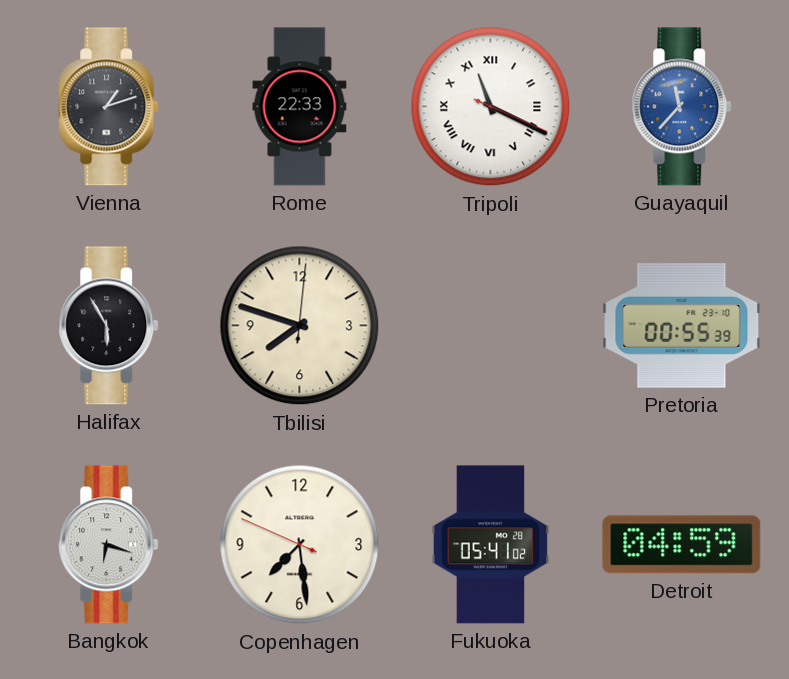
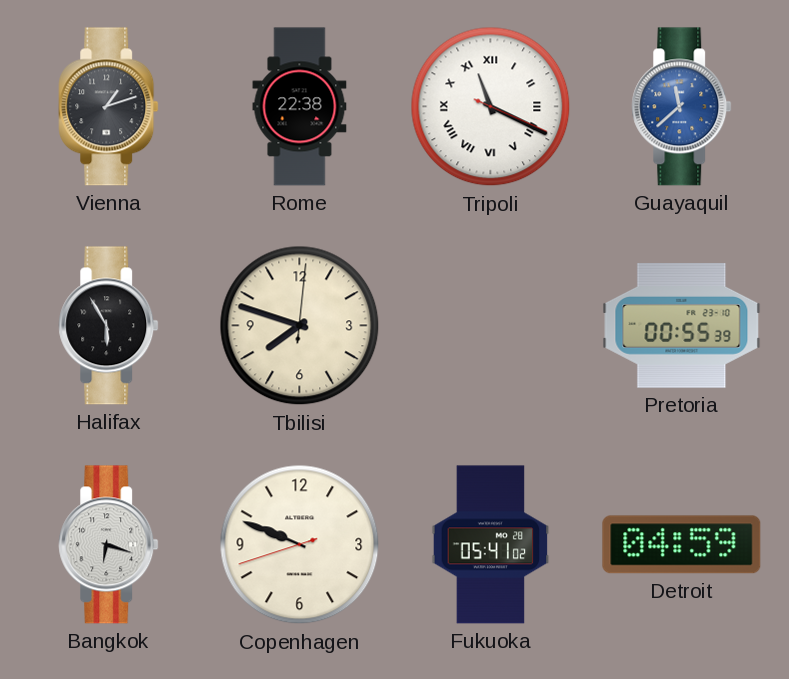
Rome: 22:33 -> 22:38
Guayaquil: 11:37 -> 11:38
Copenhagen: 7:28 -> 9:48
